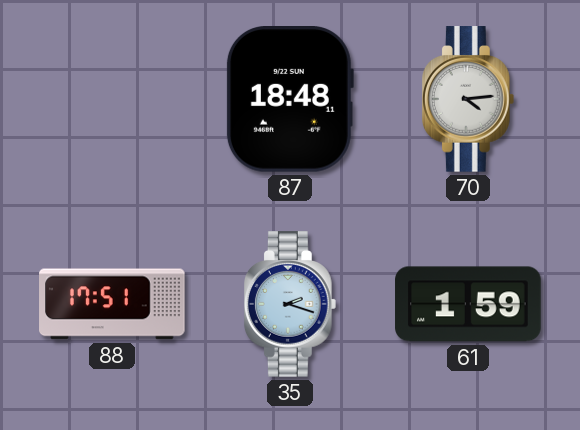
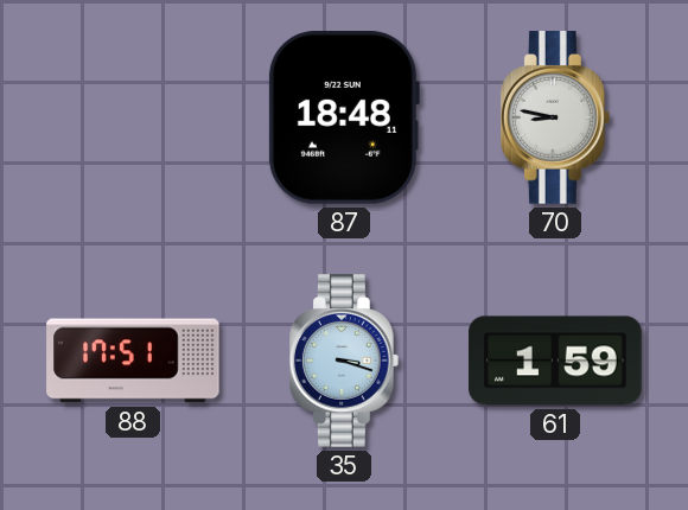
70: 4:14 -> 8:47
35: 2:18 -> 3:18
